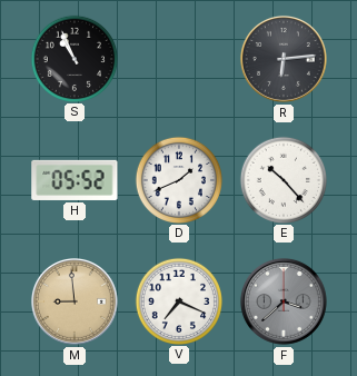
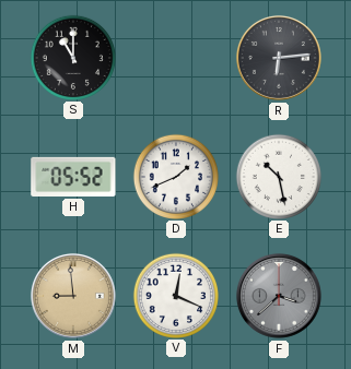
S: 10:56 -> 11:00
E: 10:23 -> 10:28
V: 7:19 -> 12:19
